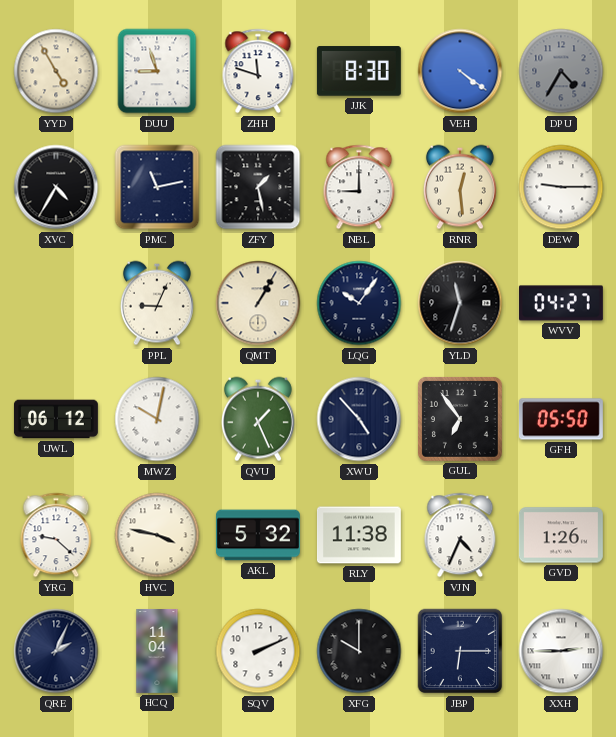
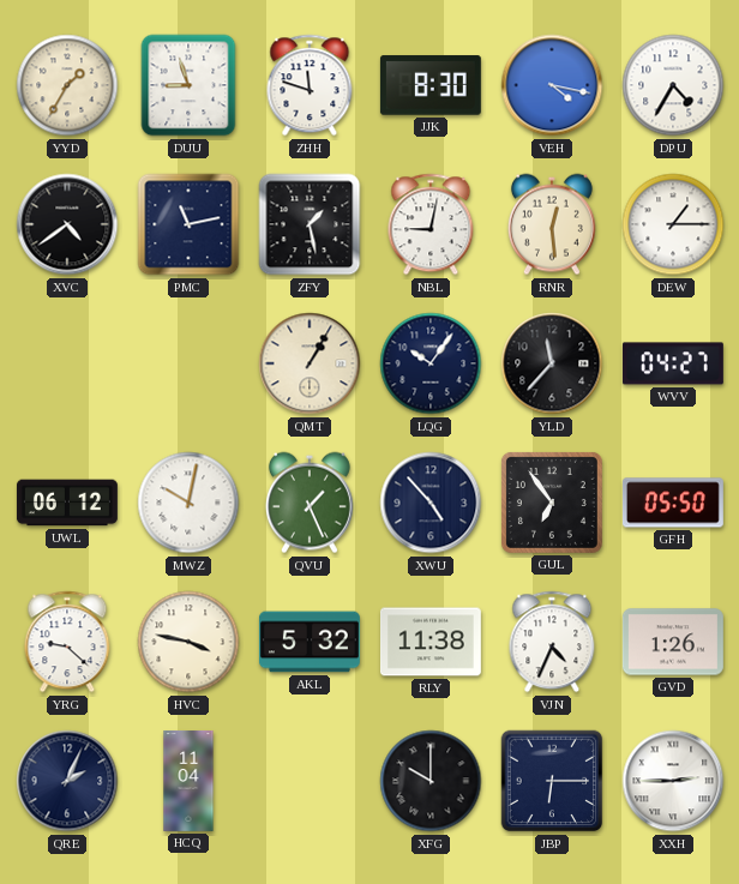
YYD: 4:55 -> 1:35
VEH: 4:21 -> 4:17
DPU dial: grey -> white
XVC: 4:35 -> 4:39
NBL: 9:00 -> 9:02
DEW: 9:15 -> 1:15
PPL: 9:04 -> none
YLD: 11:33 -> 11:37
SQV: 2:11 -> none
